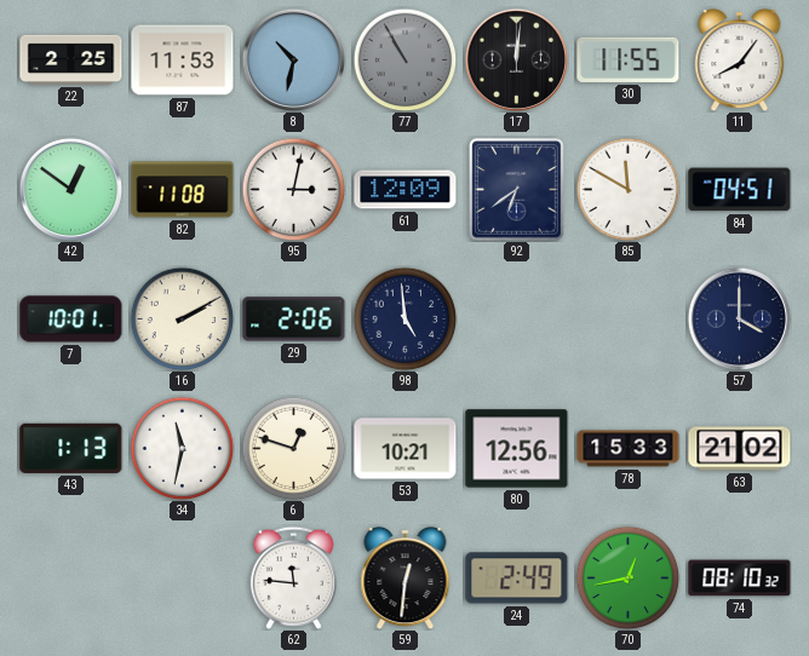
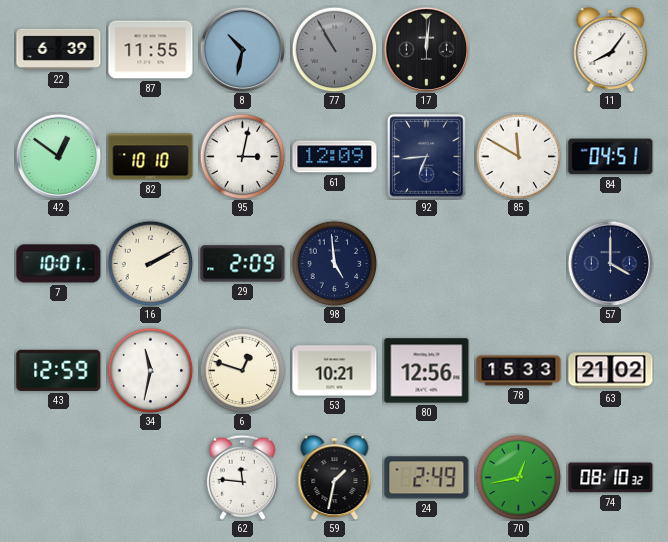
22: 2:25 -> 6:39
87: 11:53 -> 11:55
30: 11:55 -> none
82: 11:08 -> 10:10
92: 6:39 -> 6:44
29: 2:06 -> 2:09
43: 1:13 -> 12:59
59: 12:31 -> 1:32
